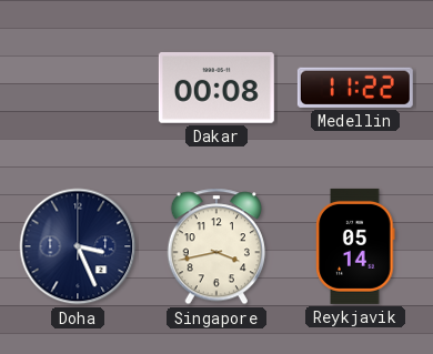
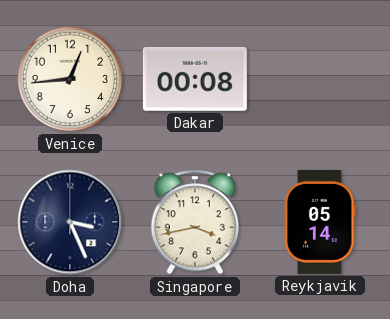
Venice: none -> 12:44
Medellin: 11:22 -> none
